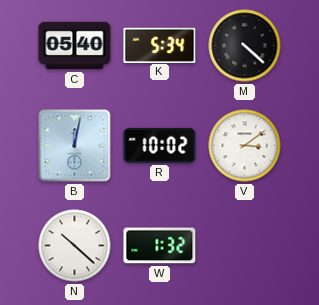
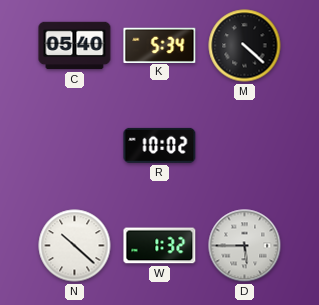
B: 12:02 -> none
V: 3:09 -> none
D: none -> 5:45
